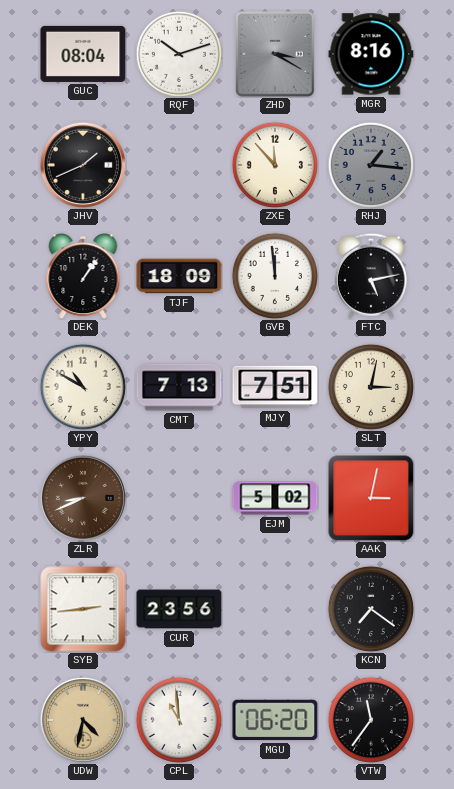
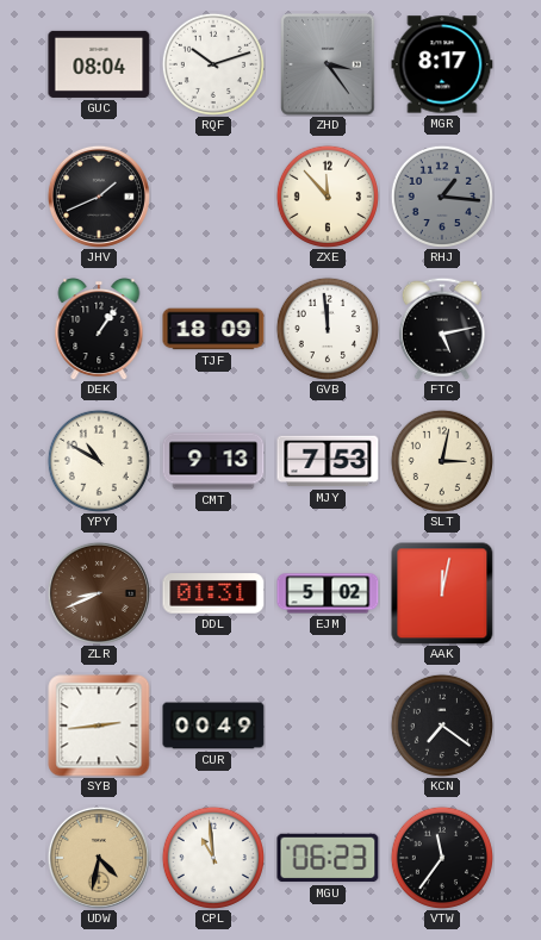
ZHD: 3:20 -> 3:24
MGR: 8:16 -> 8:17
CMT: 7:13 -> 9:13
MJY: 7:51 -> 7:53
DDL: none -> 01:31
AAK: 3:02 -> 12:02
CUR: 23:56 -> 00:49
MGU: 06:20 -> 06:23
